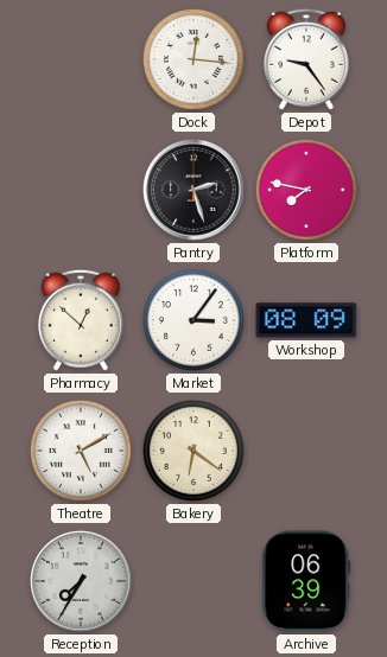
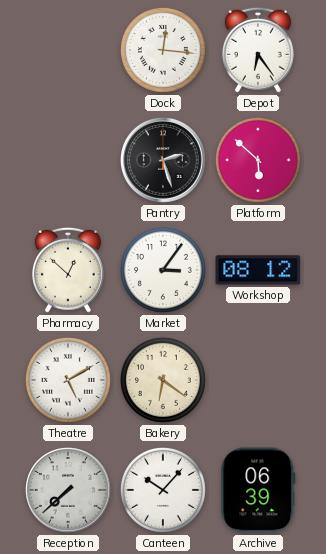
Depot: 9:24 -> 6:24
Platform: 7:47 -> 5:52
Workshop: 08:09 -> 08:12
Reception: 7:35 -> 7:38
Canteen: none -> 10:07
